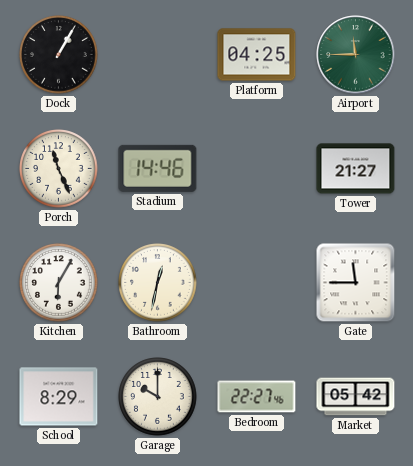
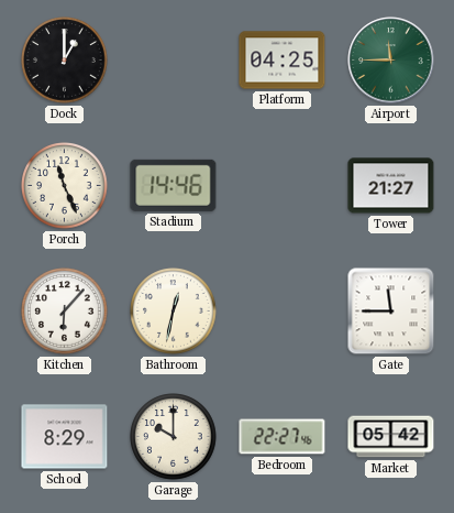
Dock: 1:05 -> 1:00
Kitchen: 6:05 -> 6:07
